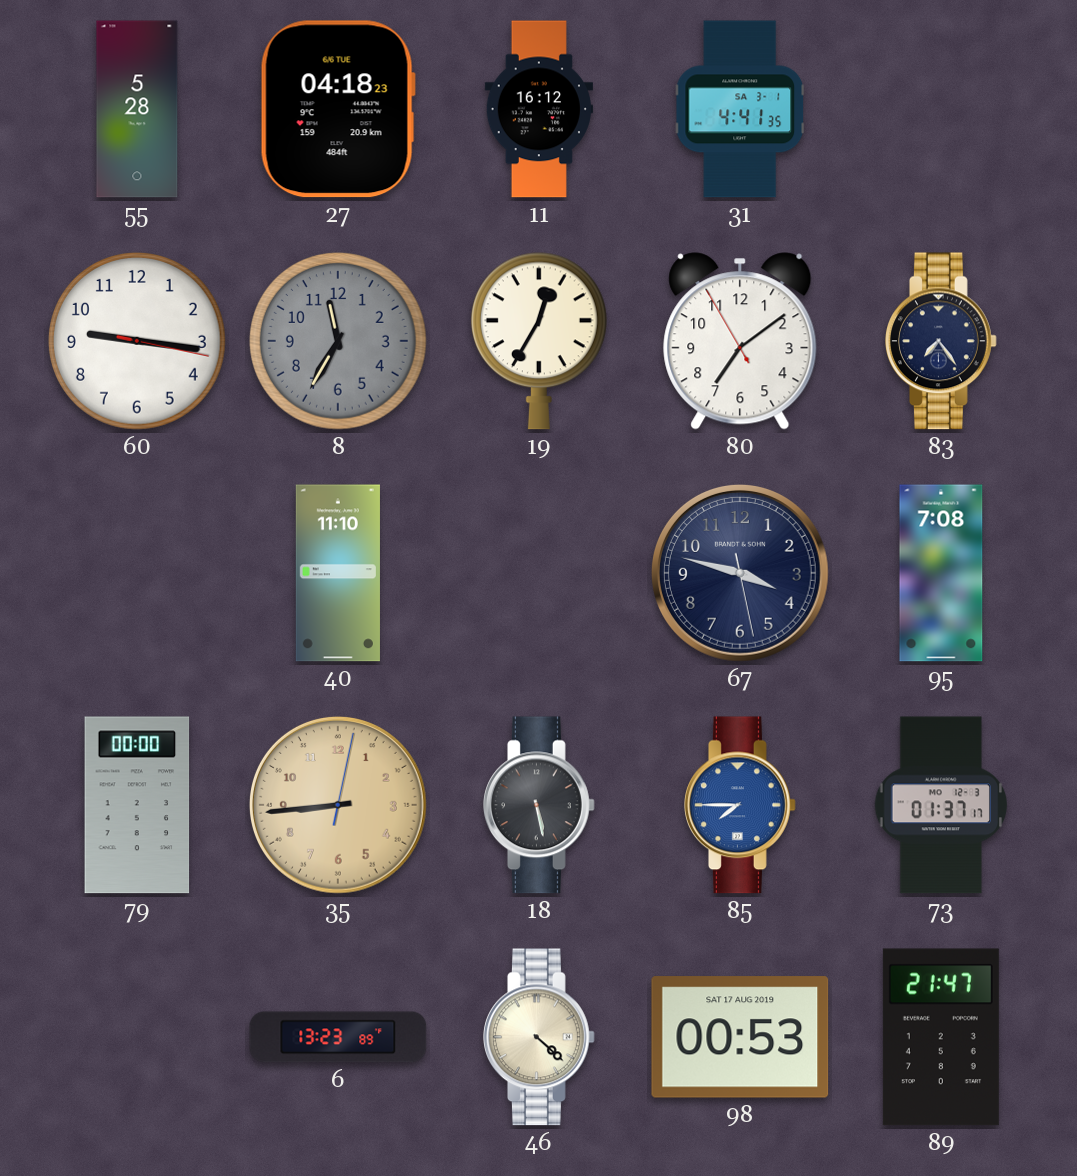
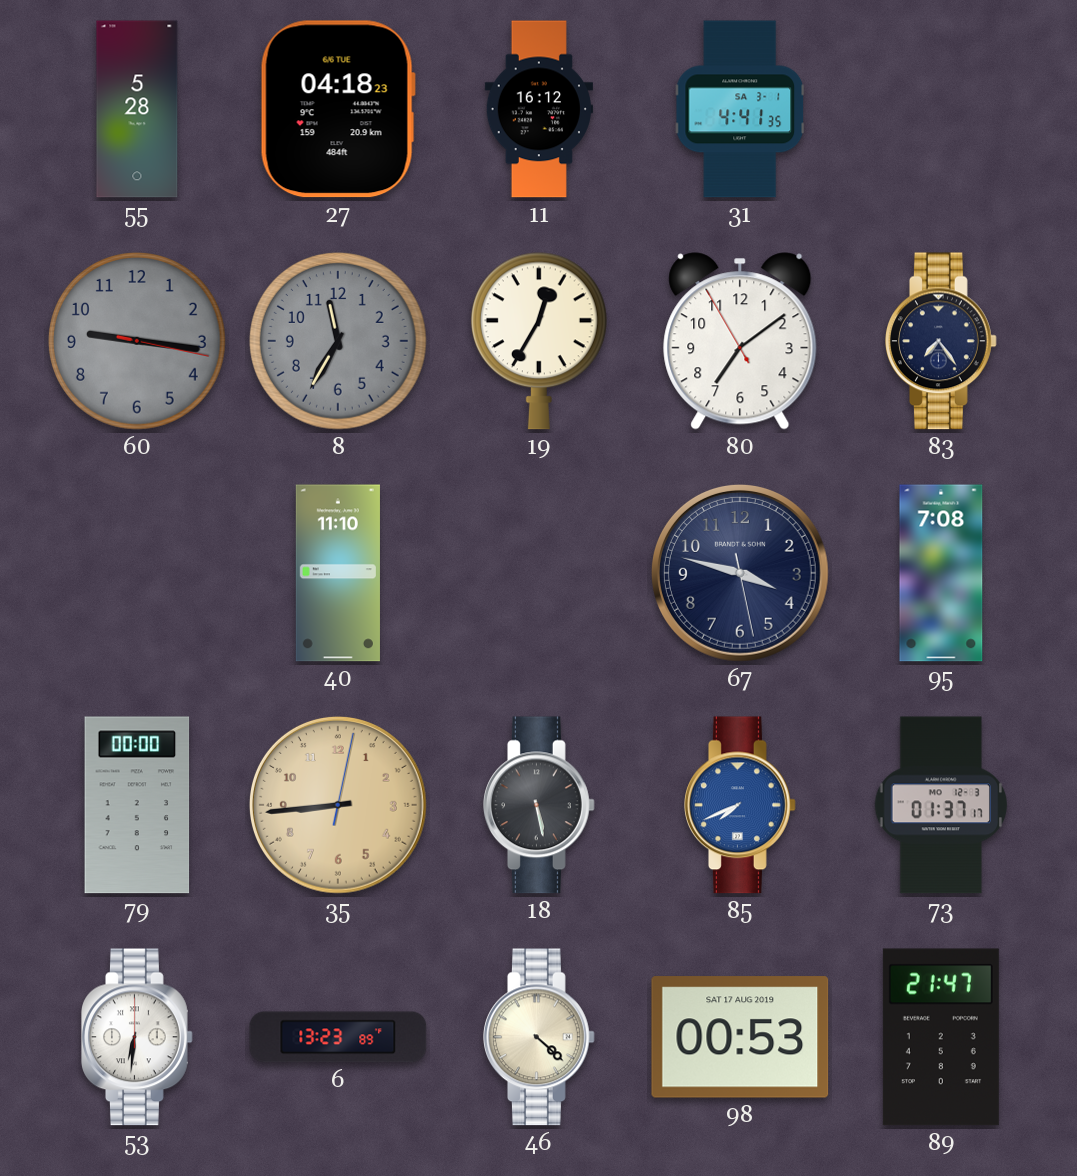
60 dial: white -> grey
85: 7:45 -> 7:41
53: none -> 6:31
